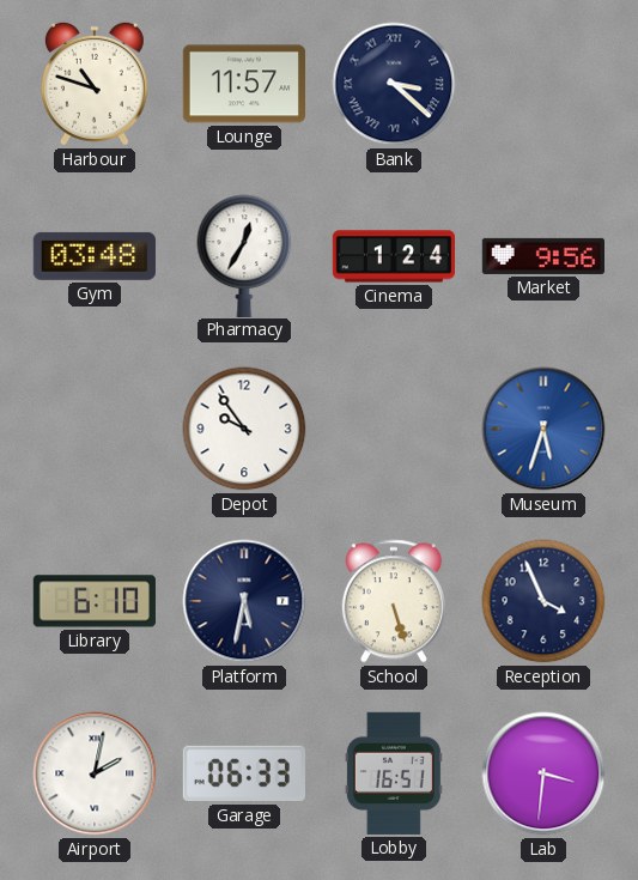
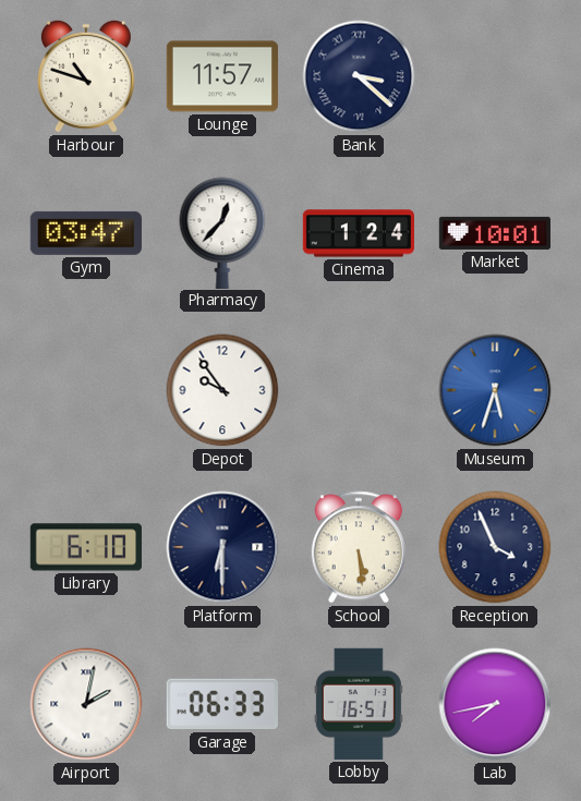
Gym: 03:48 -> 03:47
Pharmacy: 12:35 -> 12:37
Market: 9:56 -> 10:01
Platform: 5:32 -> 6:30
School: 5:27 -> 5:29
Lab: 3:31 -> 7:43
